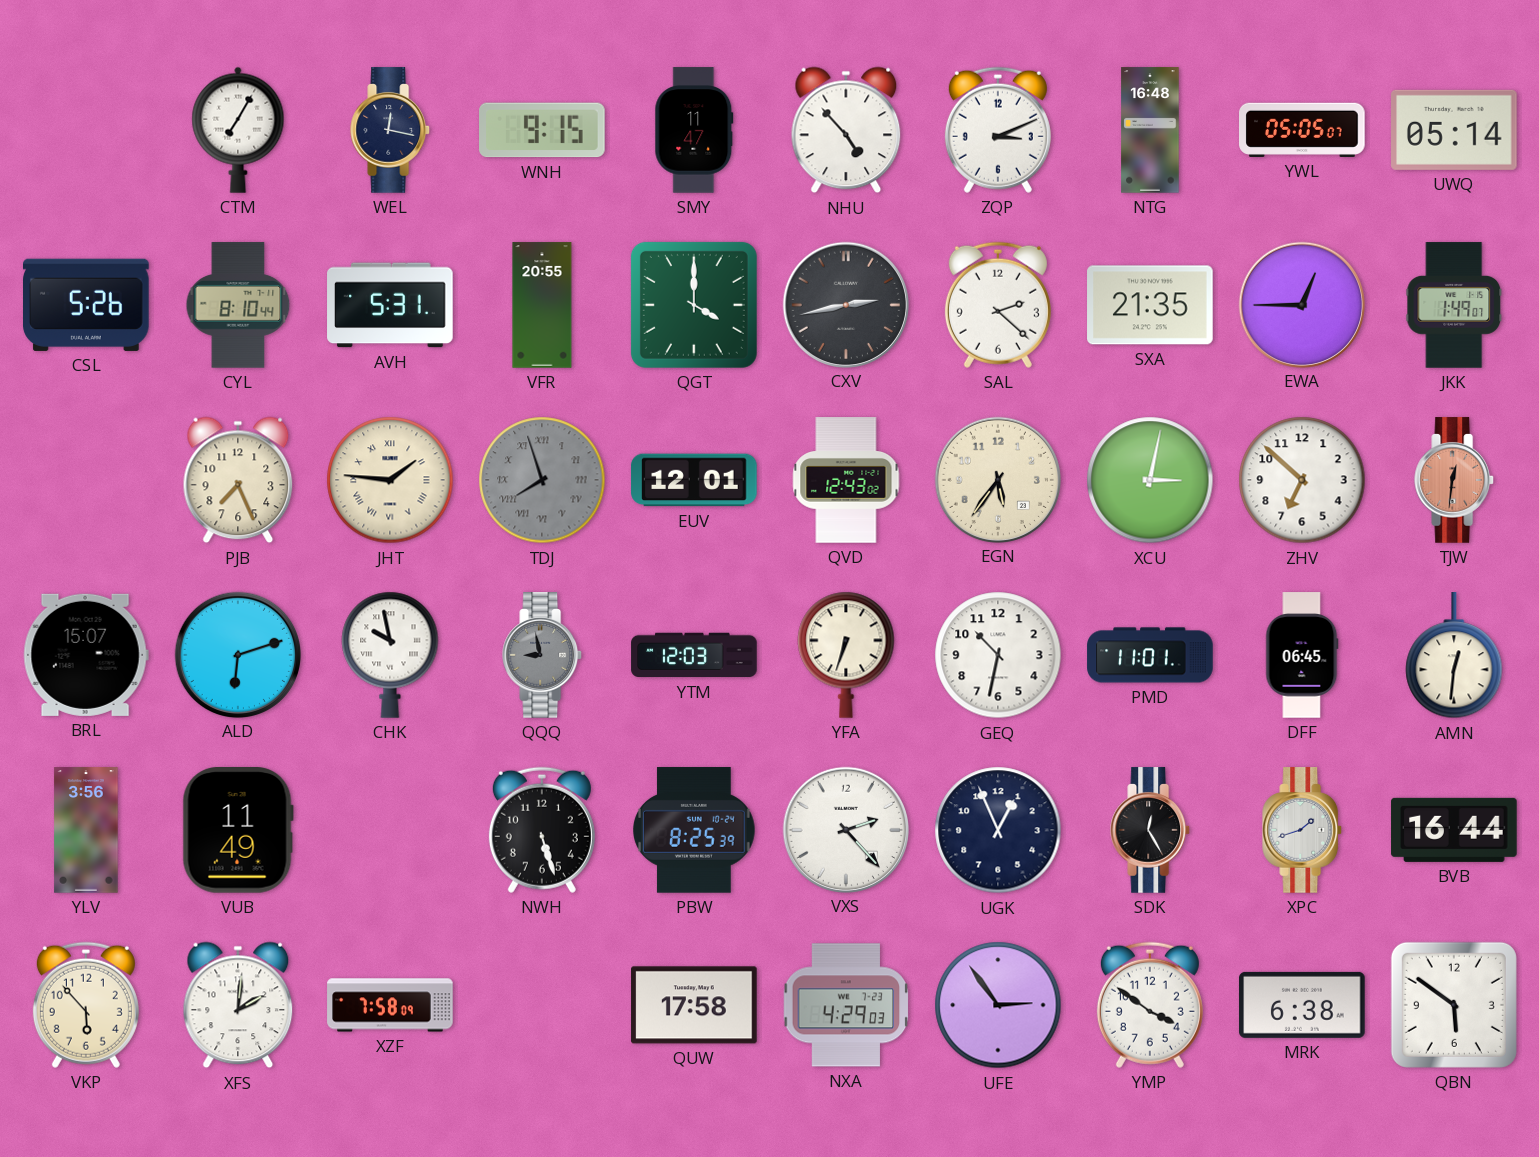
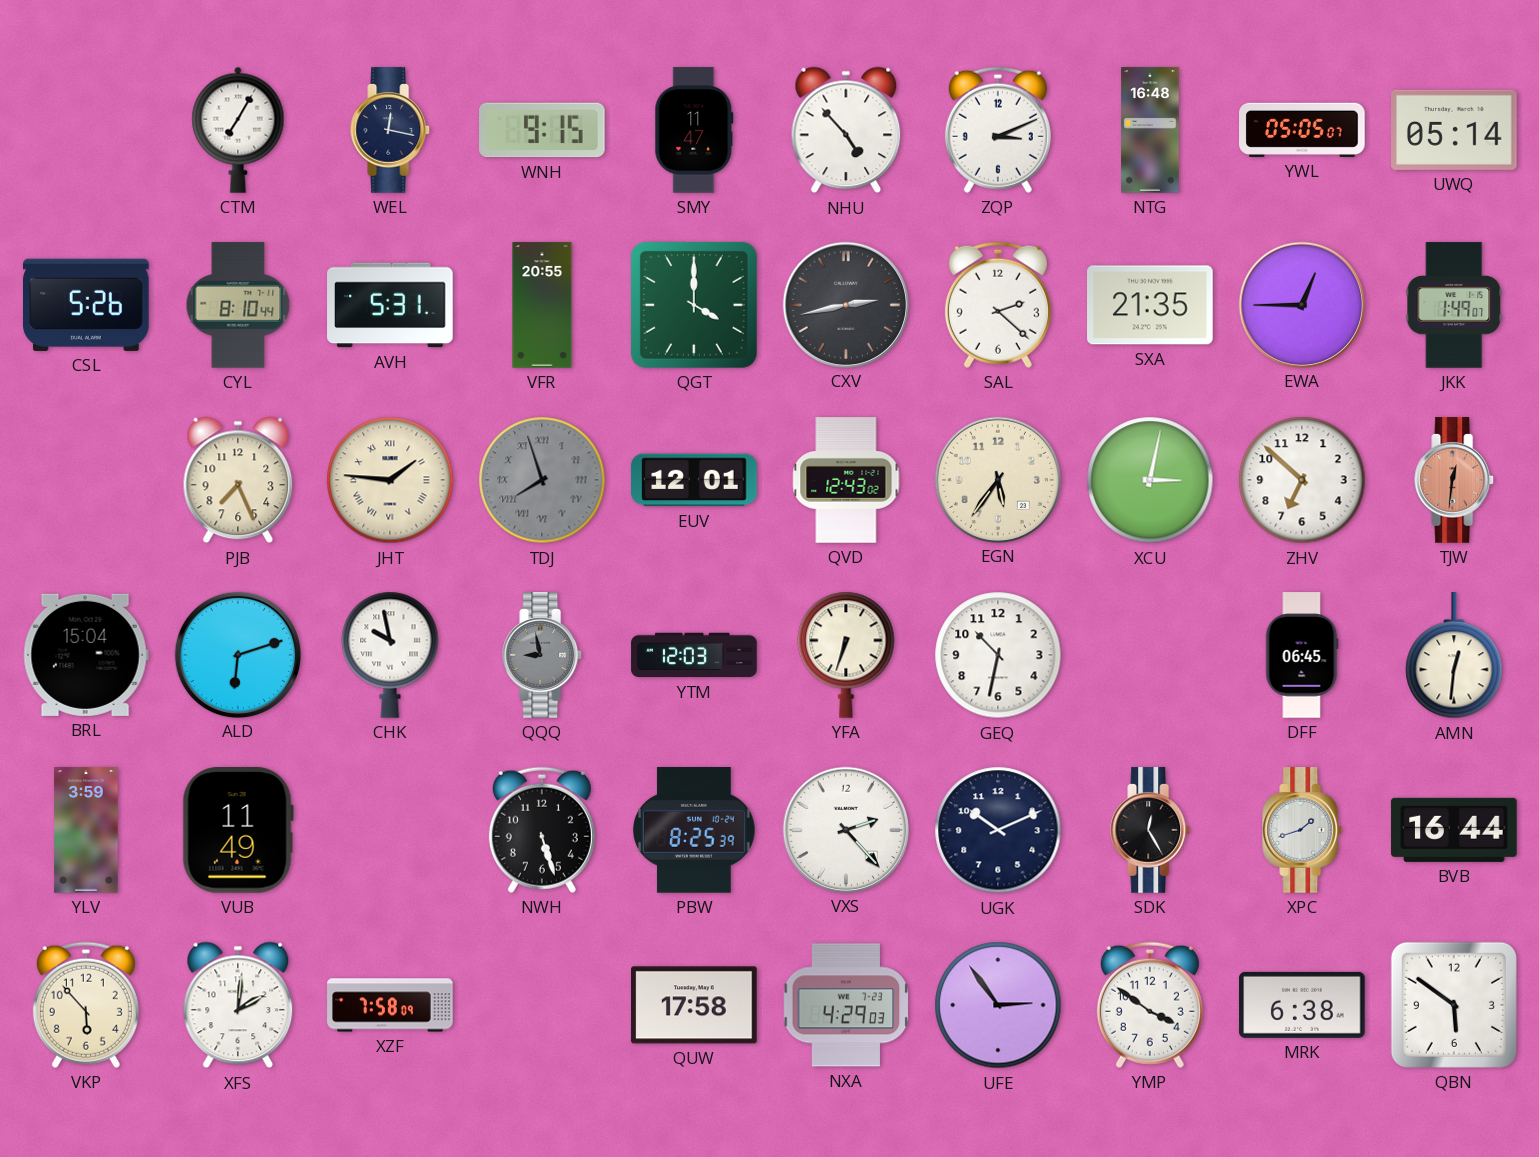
BRL: 15:07 -> 15:04
PMD: 11:01 -> none
YLV: 3:56 -> 3:59
UGK: 12:56 -> 10:11
